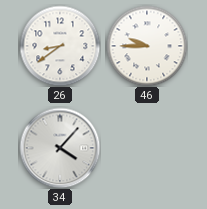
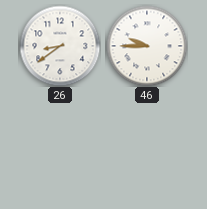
34: 4:07 -> none
